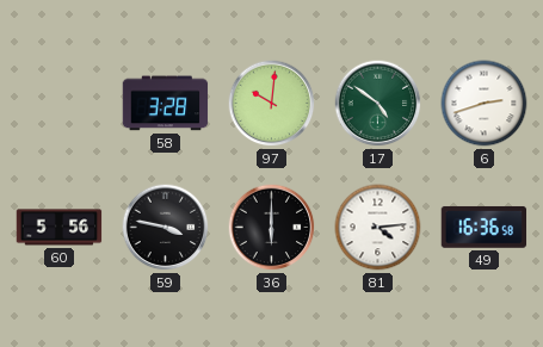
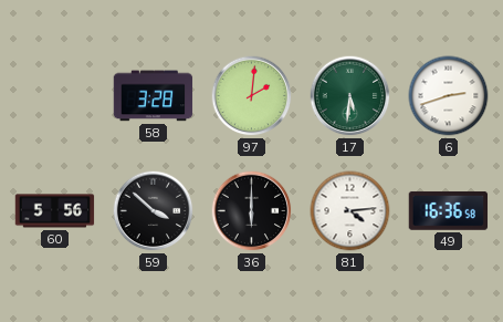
97: 10:01 -> 2:01
17: 4:51 -> 5:31
59: 3:47 -> 3:52
